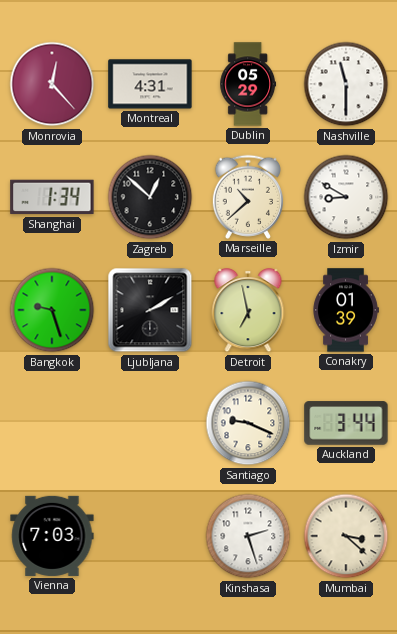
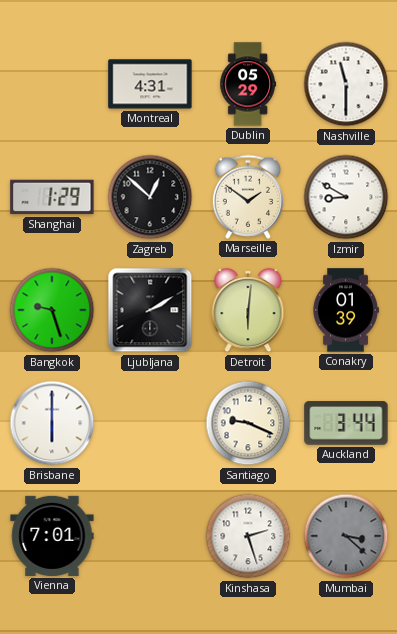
Monrovia: 12:23 -> none
Shanghai: 1:34 -> 1:29
Marseille: 10:38 -> 1:51
Detroit: 6:58 -> 6:01
Brisbane: none -> 6:00
Vienna: 7:03 -> 7:01
Mumbai dial: cream -> grey
